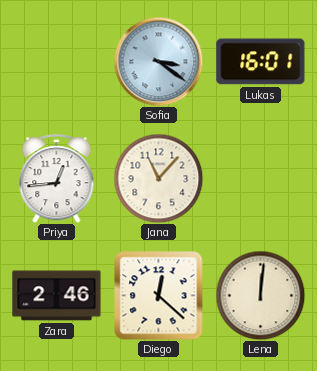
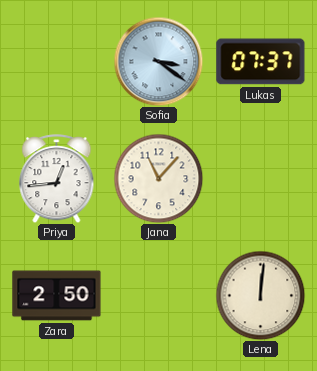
Lukas: 16:01 -> 07:37
Zara: 2:46 -> 2:50
Diego: 12:22 -> none
